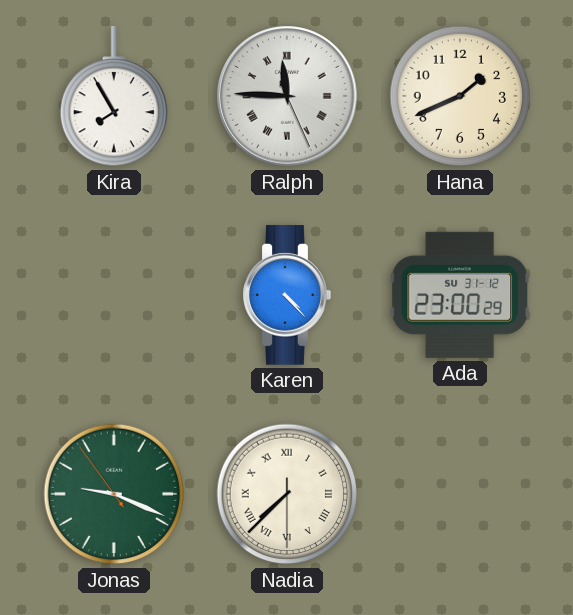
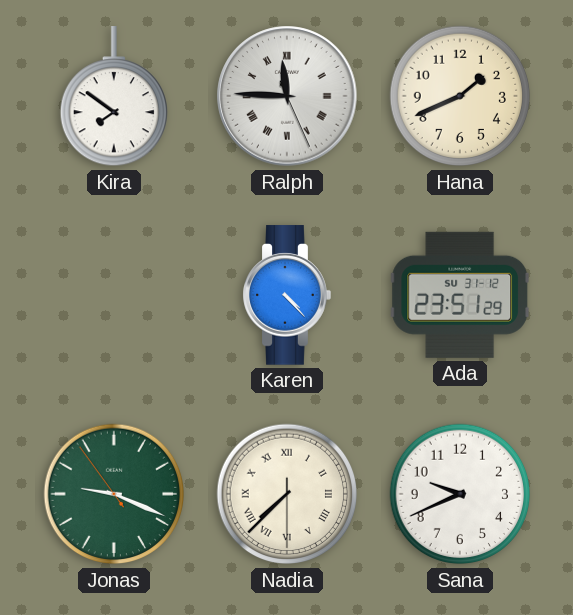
Kira: 7:55 -> 7:51
Ada: 23:00 -> 23:51
Sana: none -> 9:41
